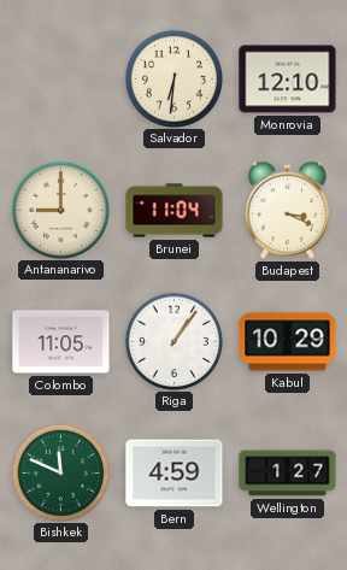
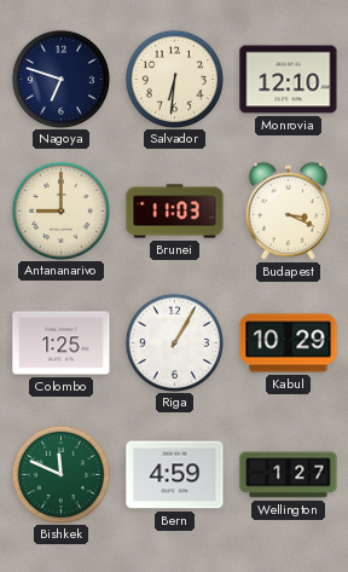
Nagoya: none -> 6:48
Brunei: 11:04 -> 11:03
Colombo: 11:05 -> 1:25
Riga: 1:06 -> 1:05
